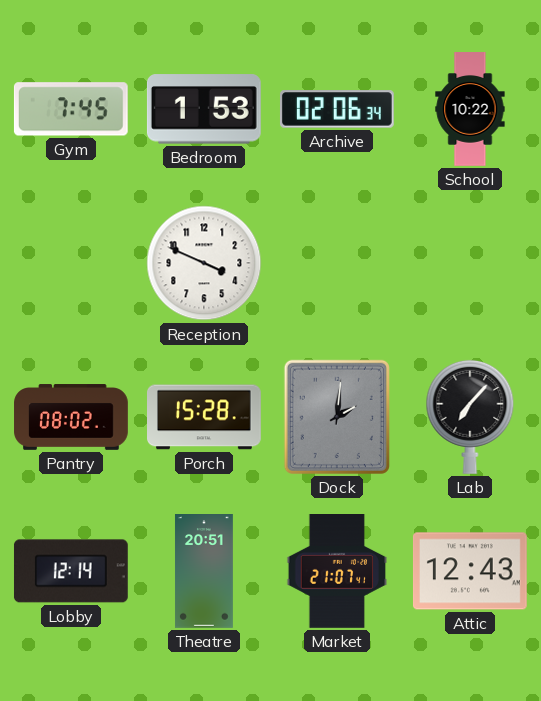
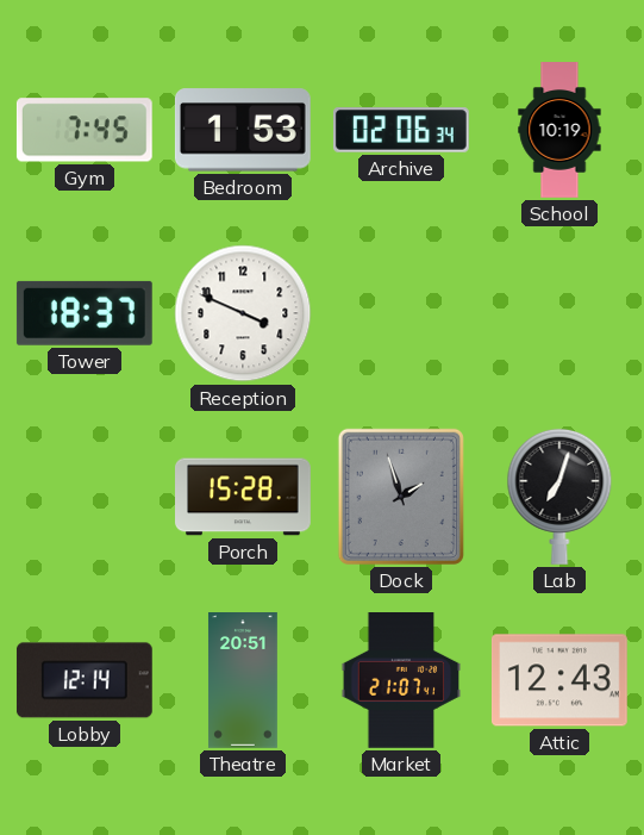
School: 10:22 -> 10:19
Tower: none -> 18:37
Pantry: 08:02 -> none
Dock: 2:01 -> 1:57
Lab: 7:07 -> 7:03
